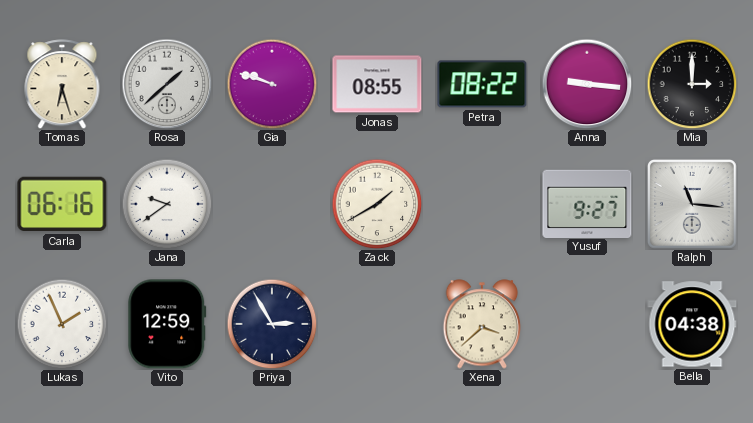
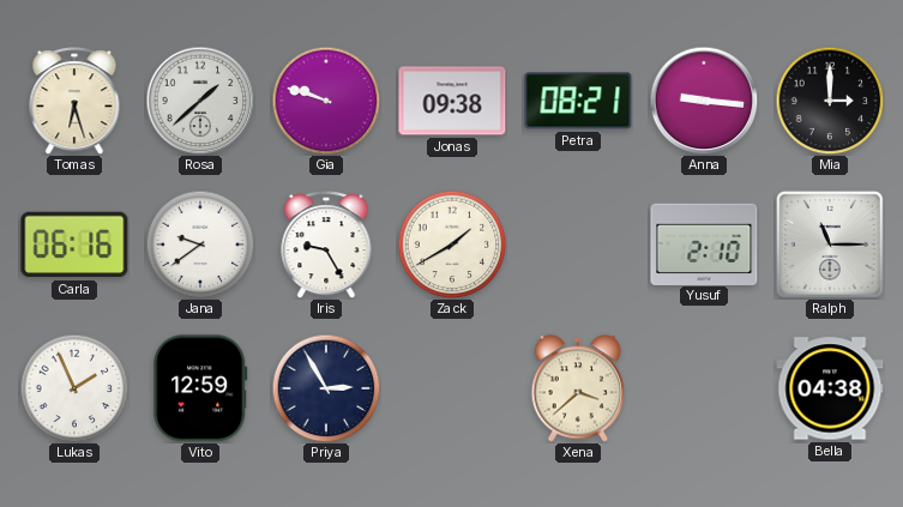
Jonas: 08:55 -> 09:38
Petra: 08:22 -> 08:21
Iris: none -> 9:25
Yusuf: 9:27 -> 2:10
Ralph: 11:16 -> 11:15
